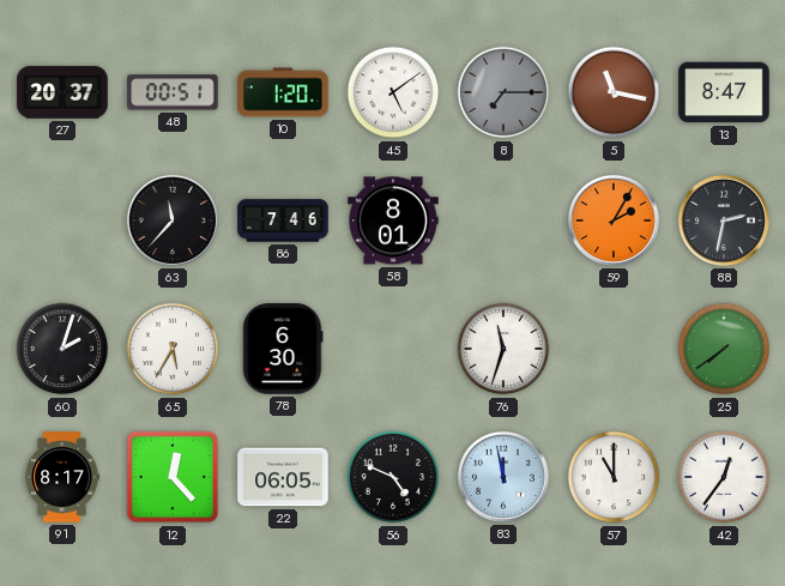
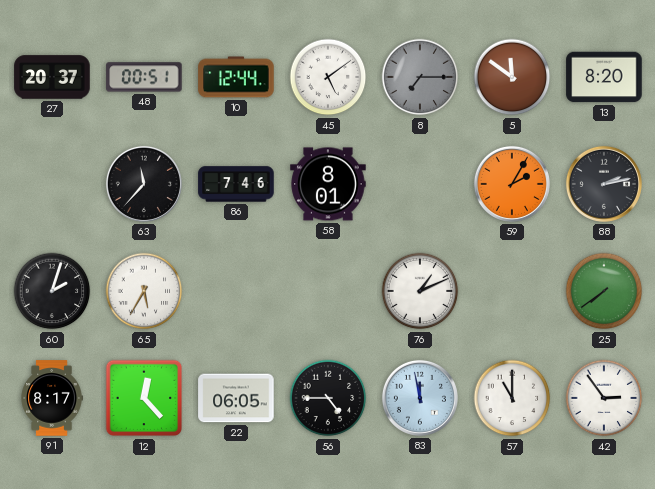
10: 1:20 -> 12:44
5: 11:17 -> 11:51
13: 8:47 -> 8:20
88: 2:32 -> 2:13
78: 6:30 -> none
76: 11:33 -> 1:11
56: 4:49 -> 4:45
42: 12:36 -> 2:54
